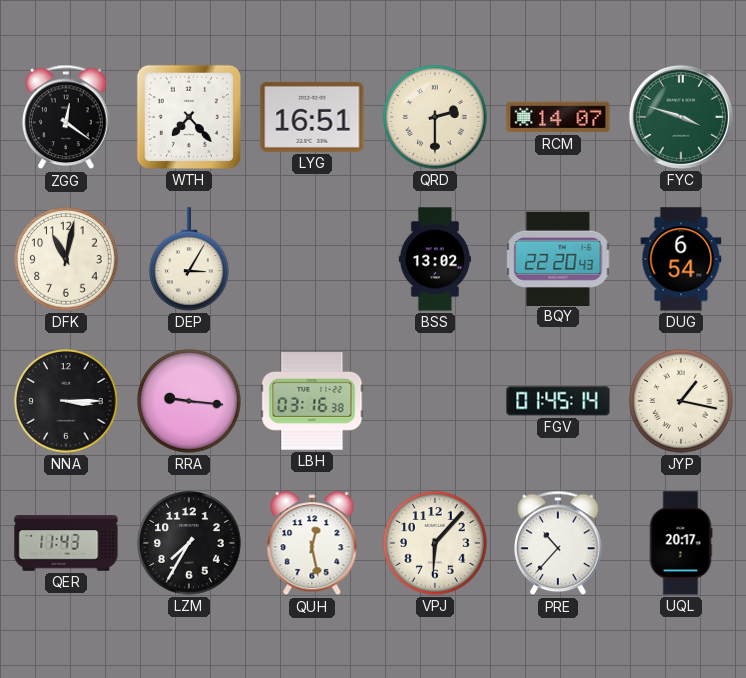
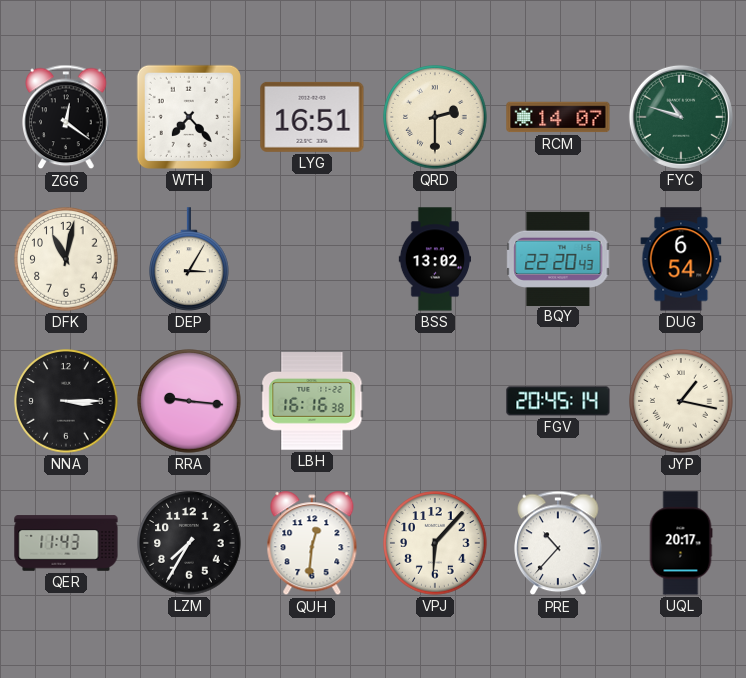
FYC: 3:48 -> 10:48
LBH: 03:16 -> 16:16
FGV: 01:45 -> 20:45
QUH: 12:28 -> 12:31
